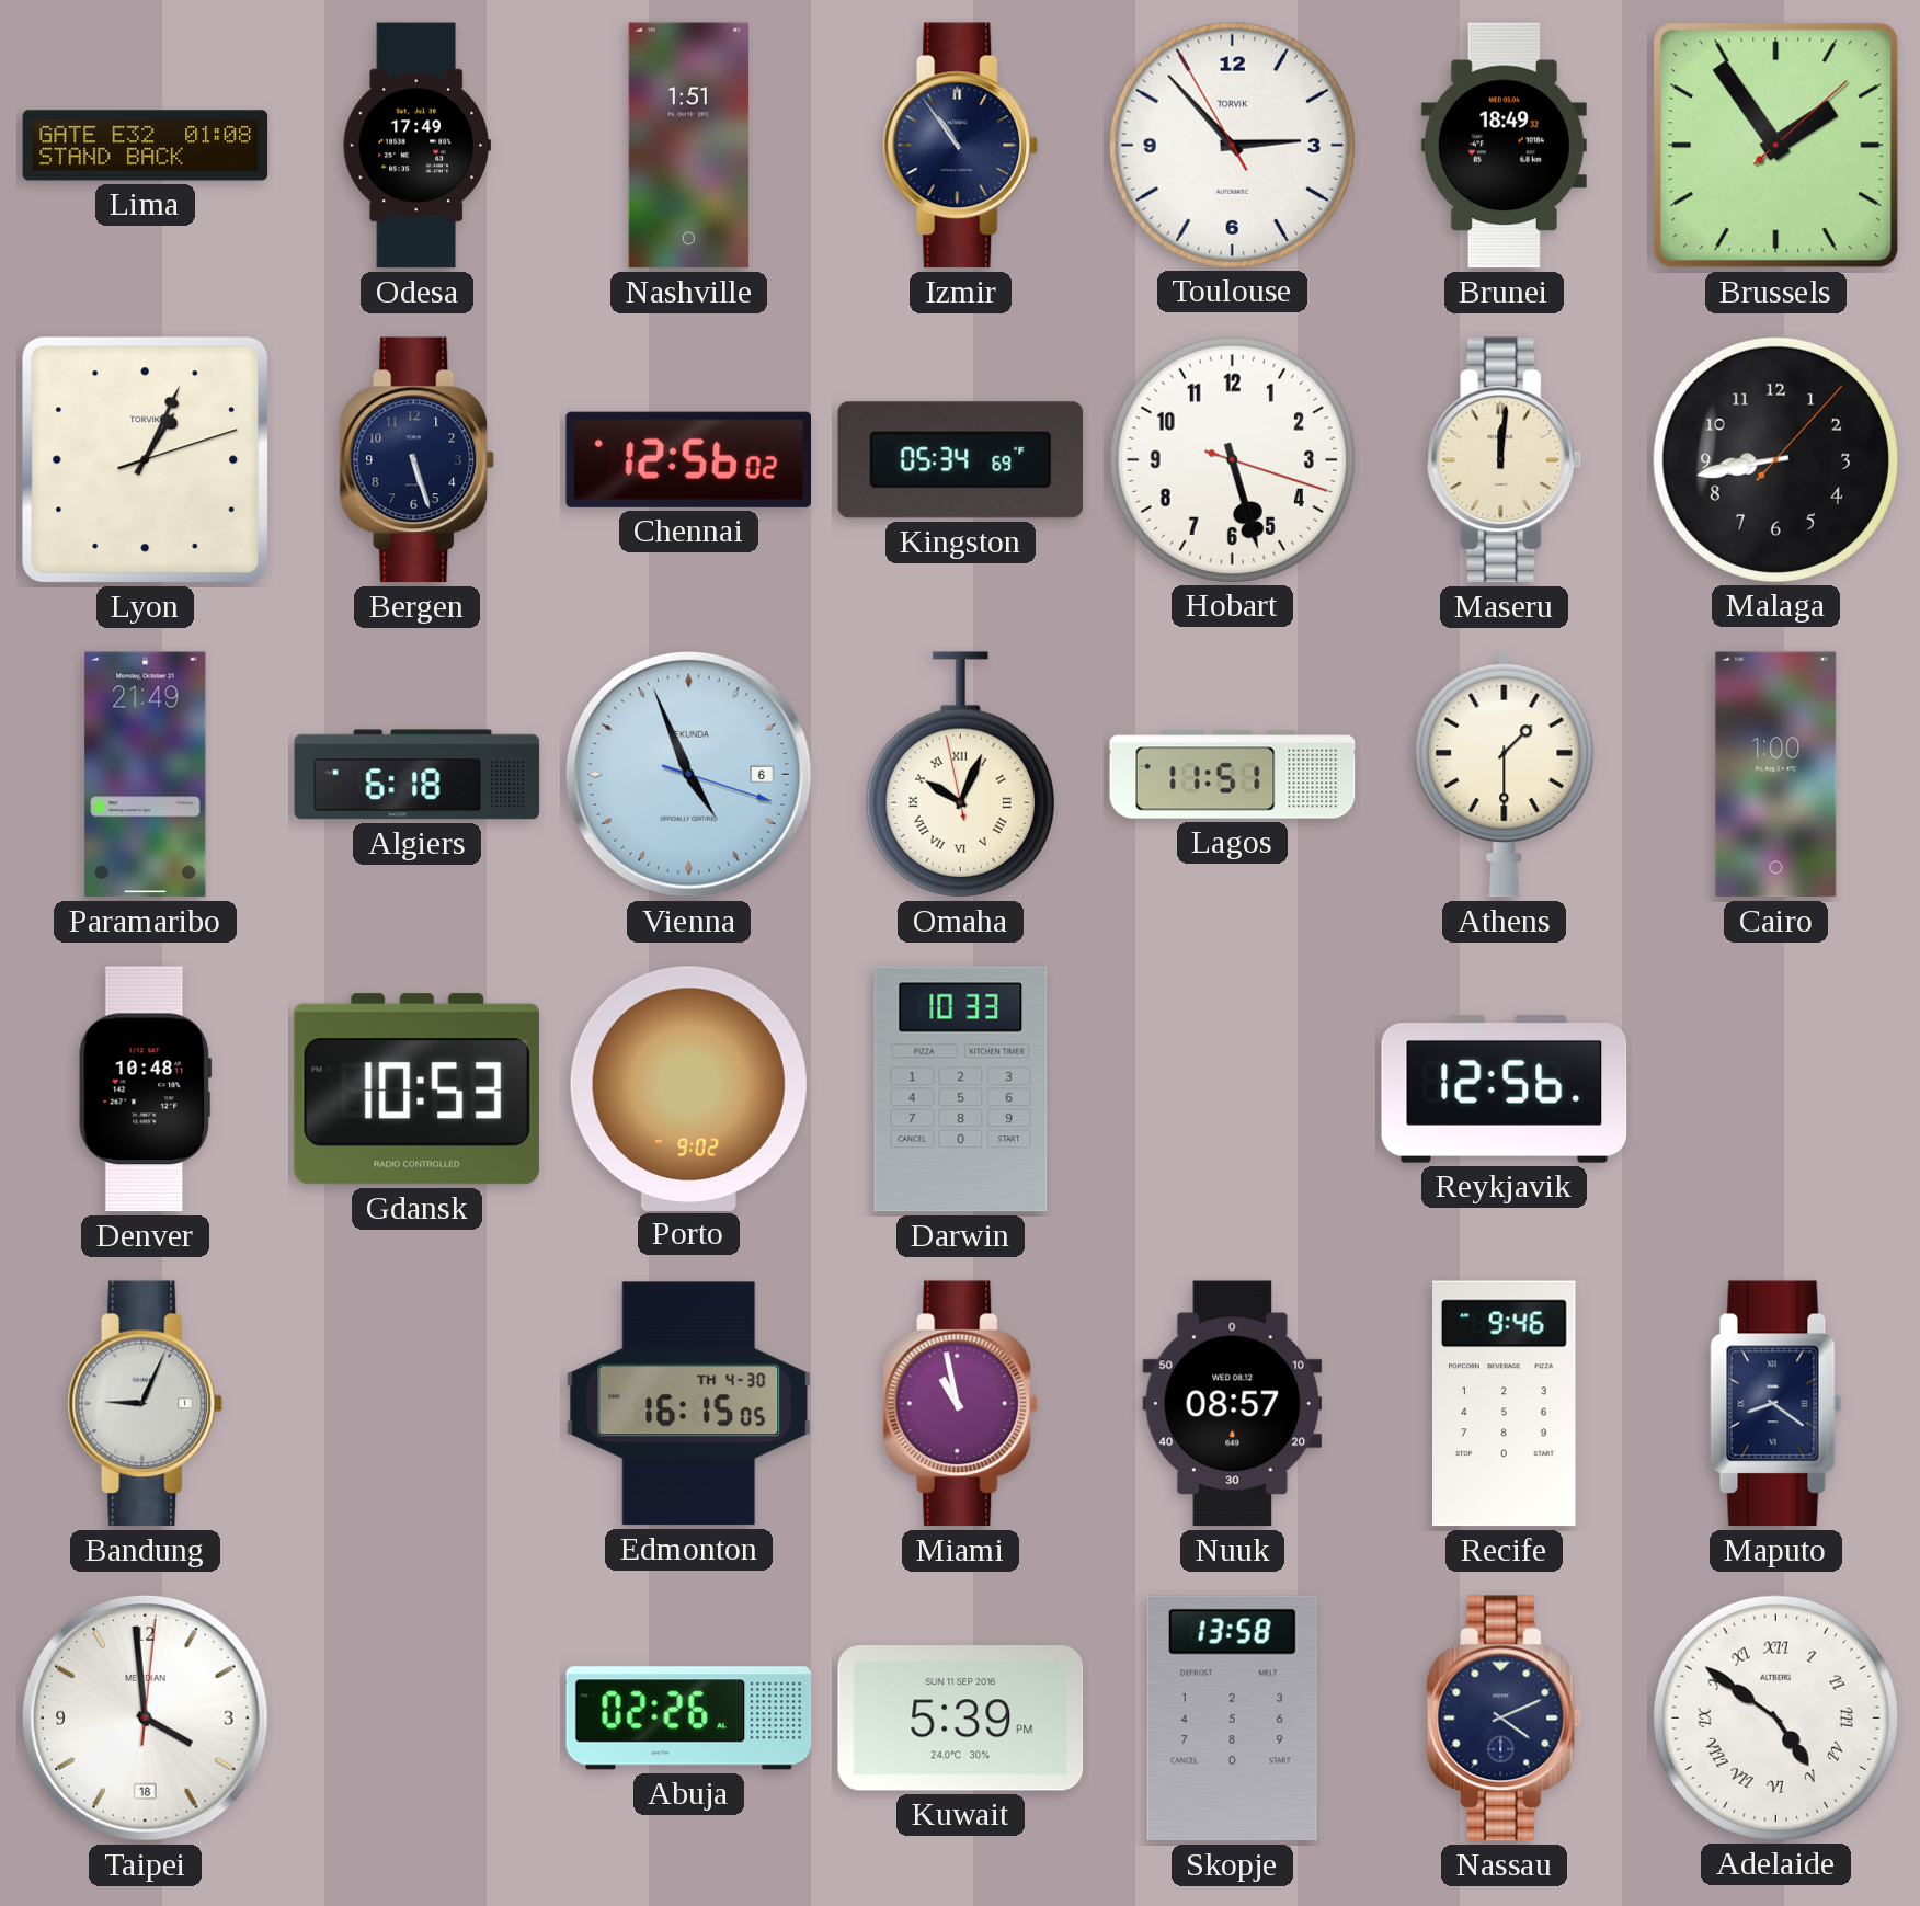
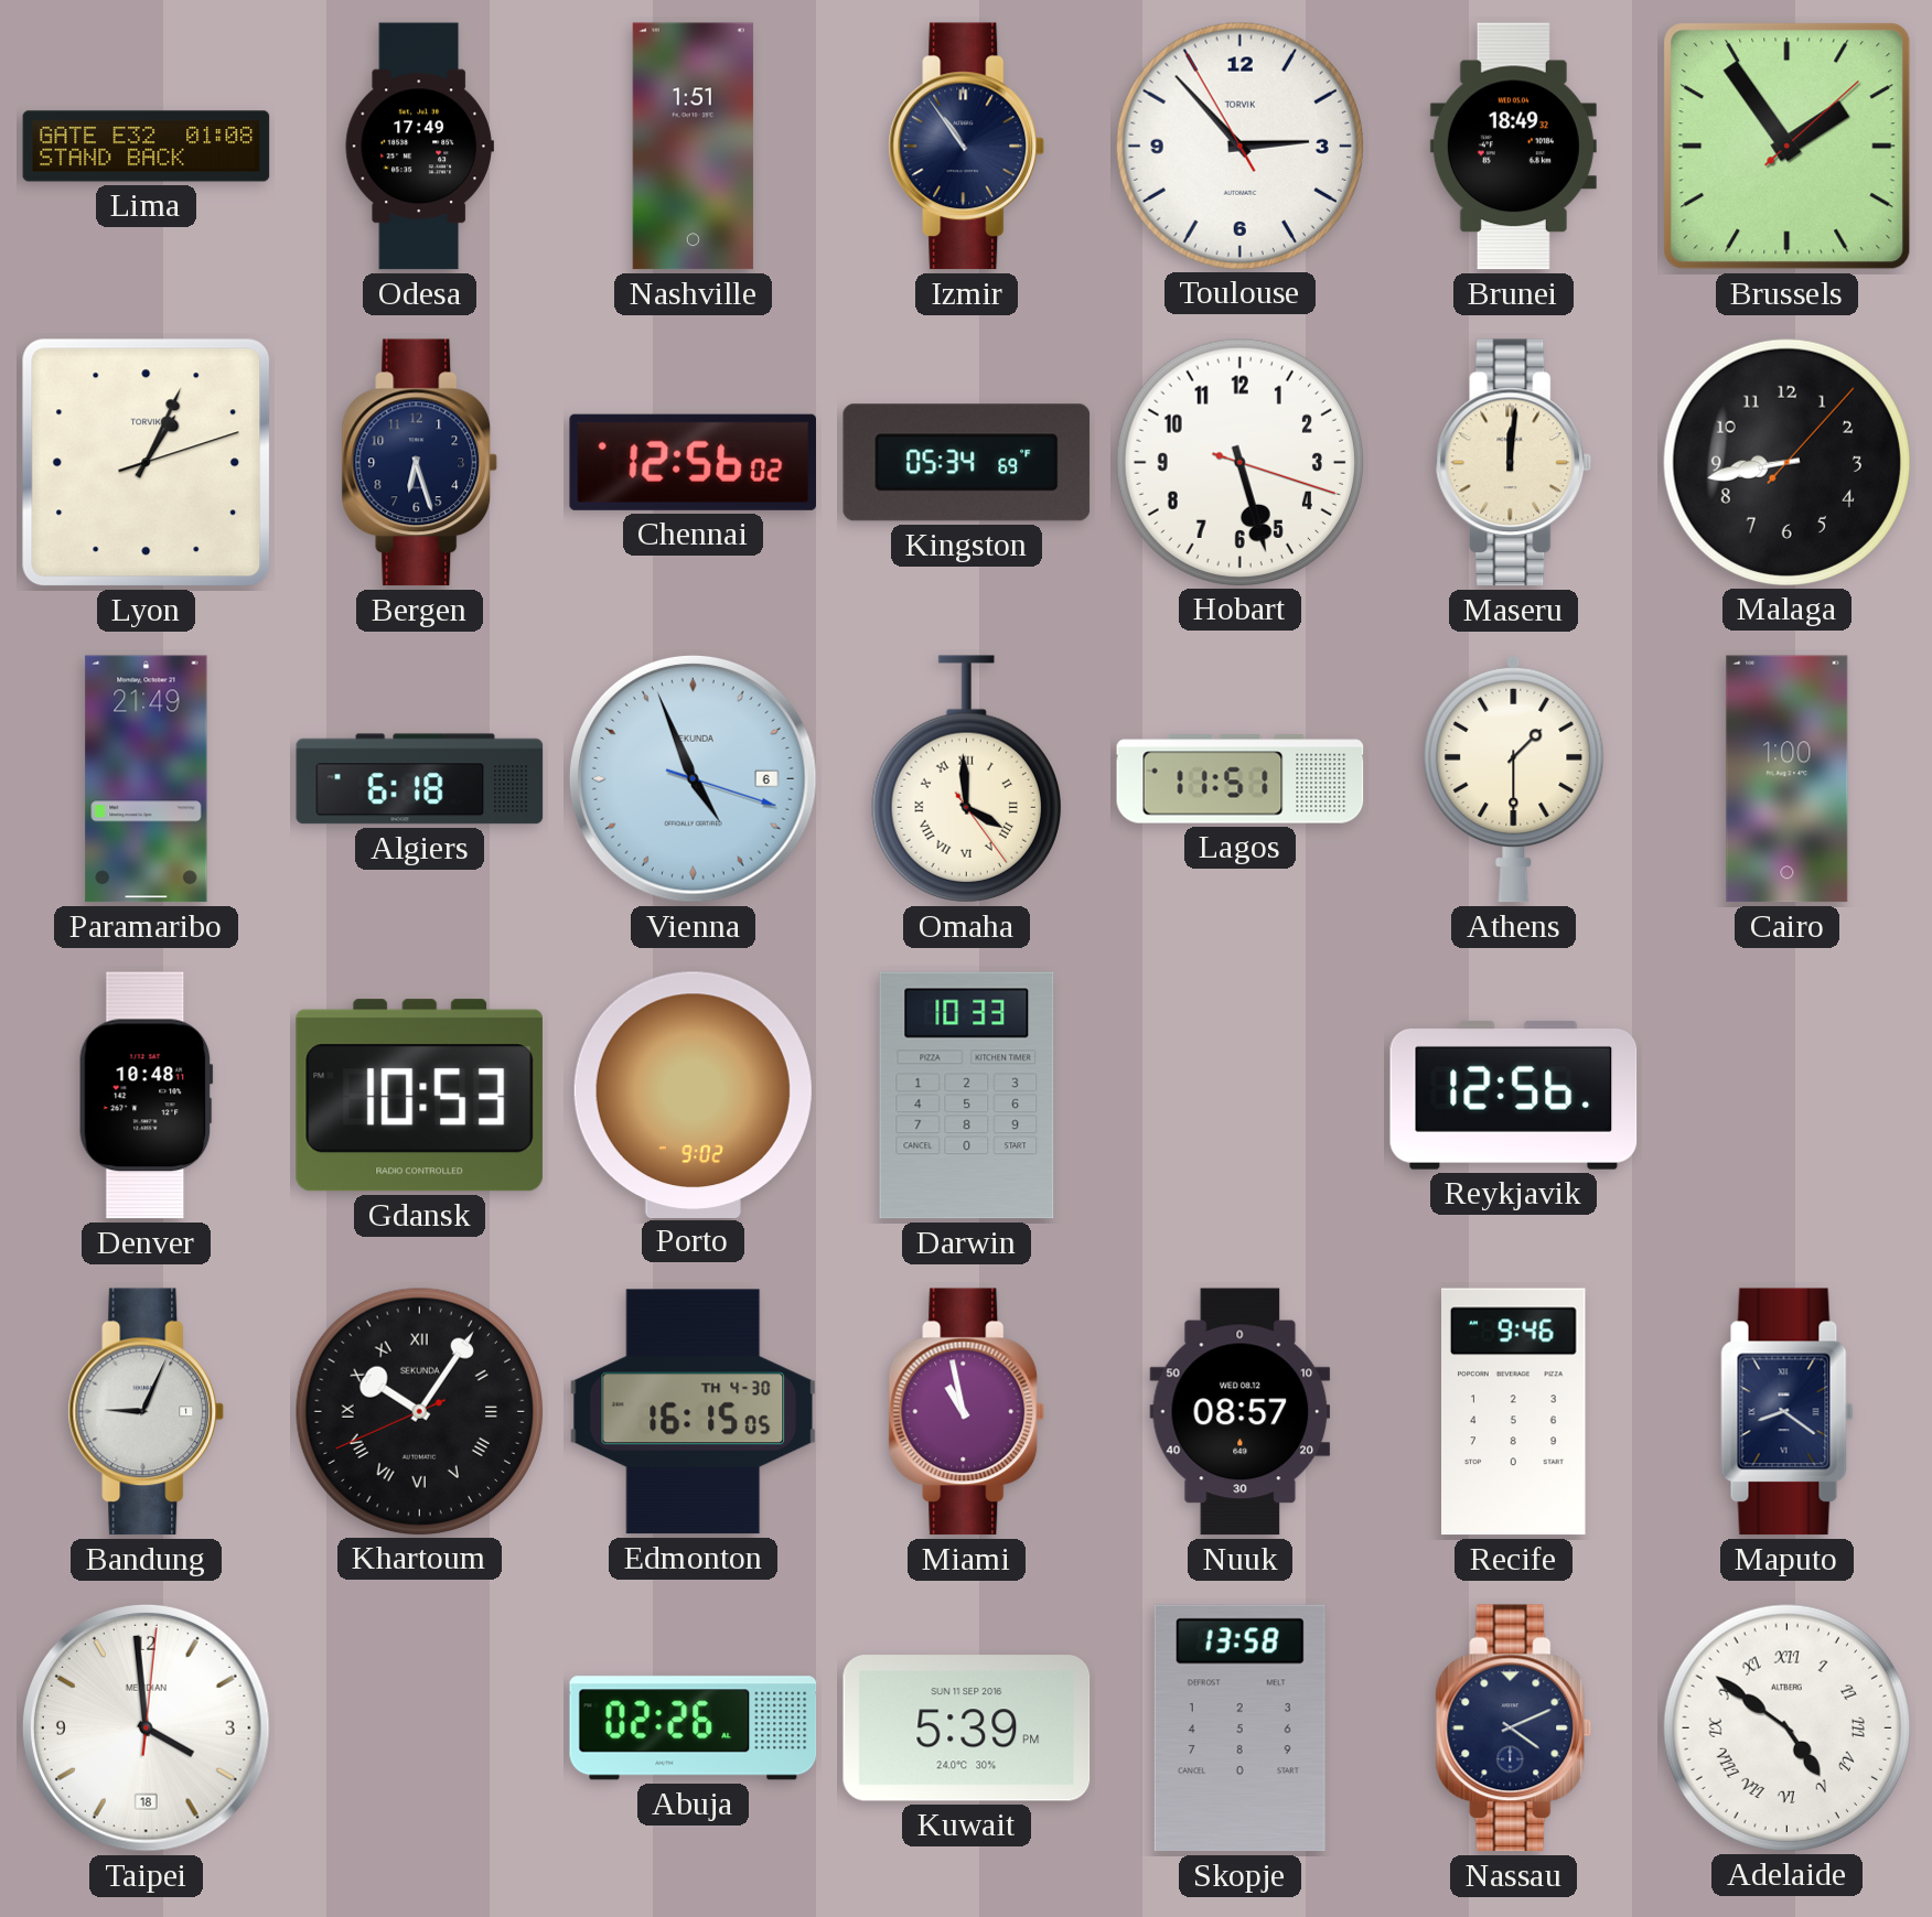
Bergen: 5:27 -> 6:27
Omaha: 10:03 -> 3:59
Khartoum: none -> 10:05
